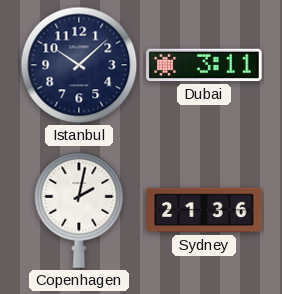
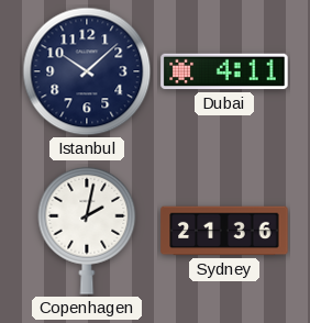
Dubai: 3:11 -> 4:11
